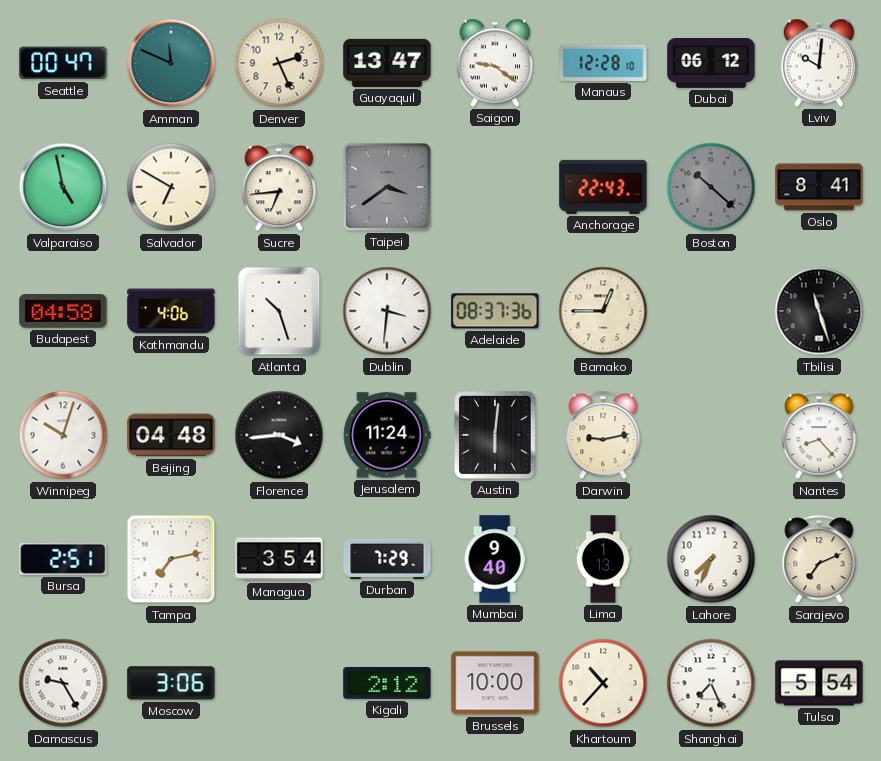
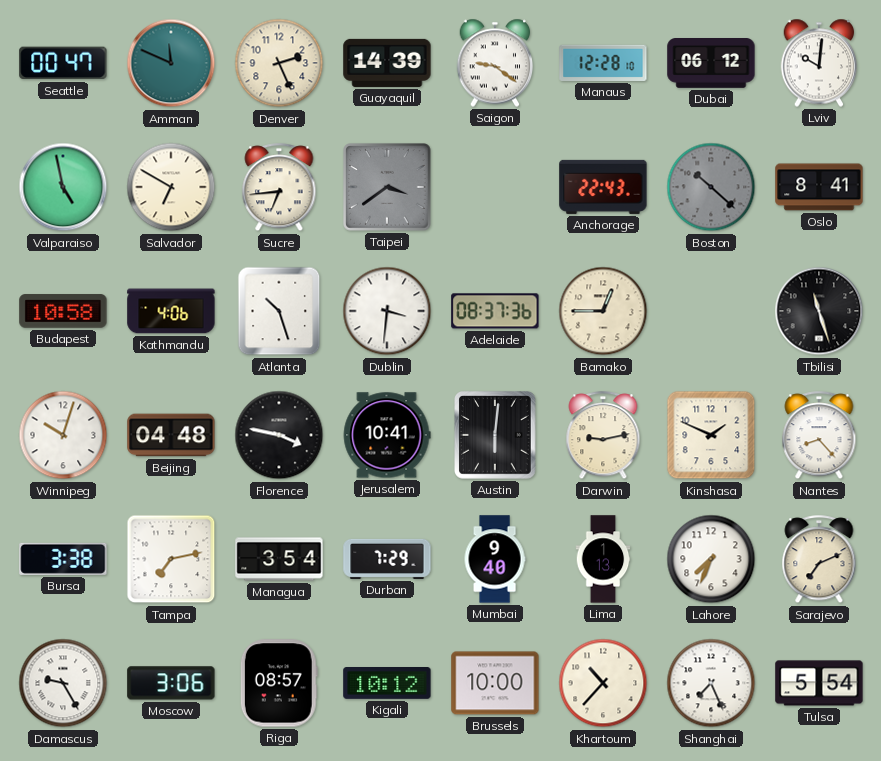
Guayaquil: 13:47 -> 14:39
Budapest: 04:58 -> 10:58
Florence: 3:44 -> 3:47
Jerusalem: 11:24 -> 10:41
Kinshasa: none -> 1:49
Bursa: 2:51 -> 3:38
Riga: none -> 08:57
Kigali: 2:12 -> 10:12
